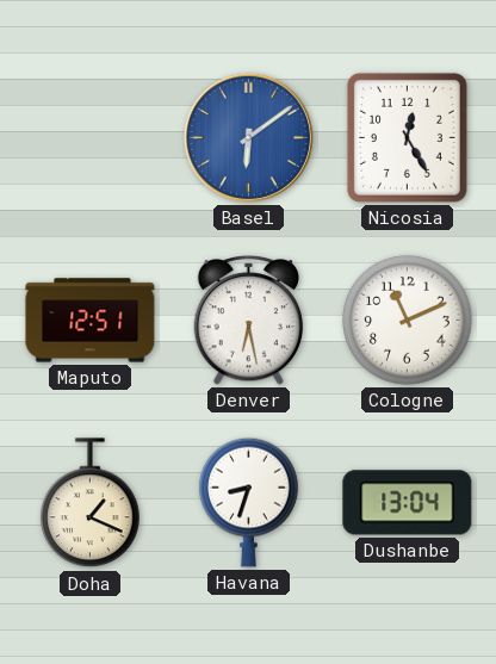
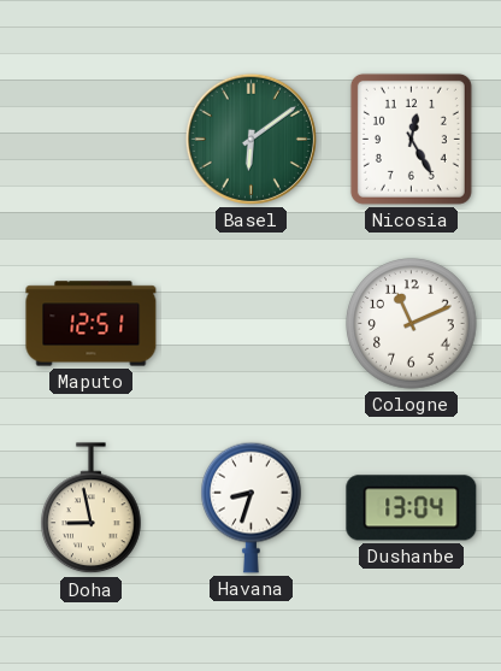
Basel dial: blue -> green
Denver: 6:28 -> none
Doha: 1:19 -> 8:58
